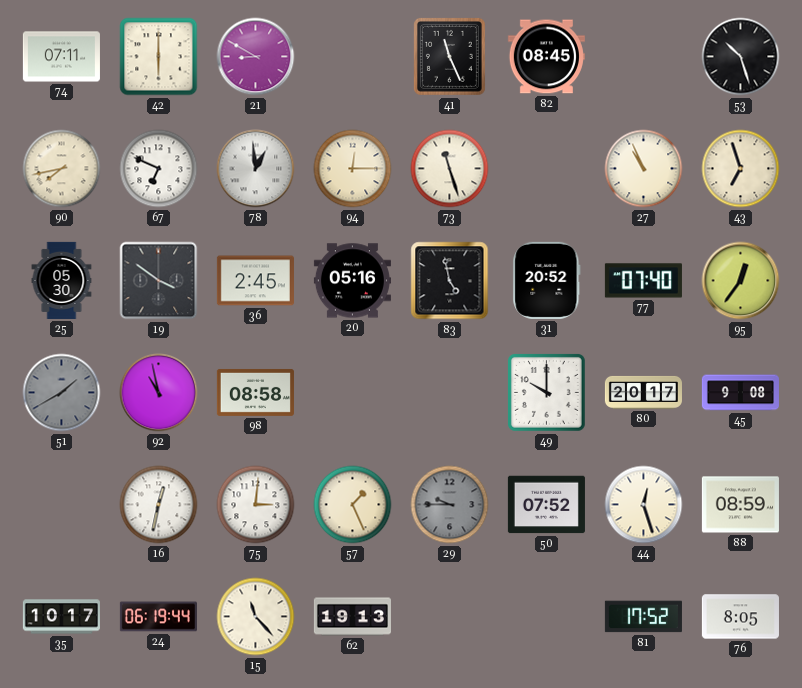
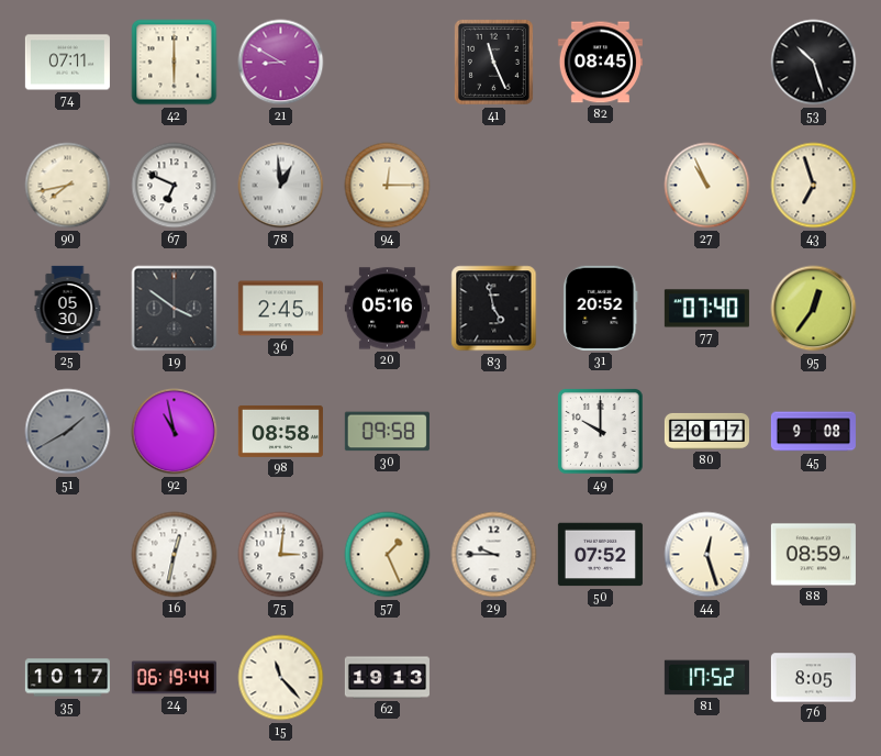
73: 11:27 -> none
30: none -> 09:58
29 dial: grey -> white
